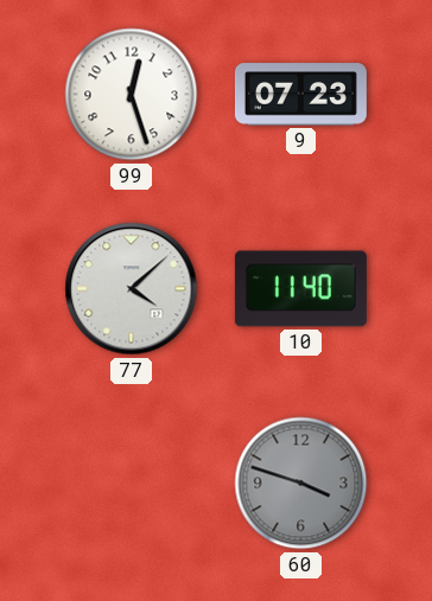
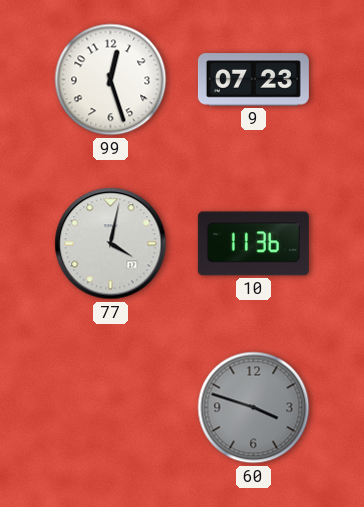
77: 4:08 -> 4:02
10: 11:40 -> 11:36
